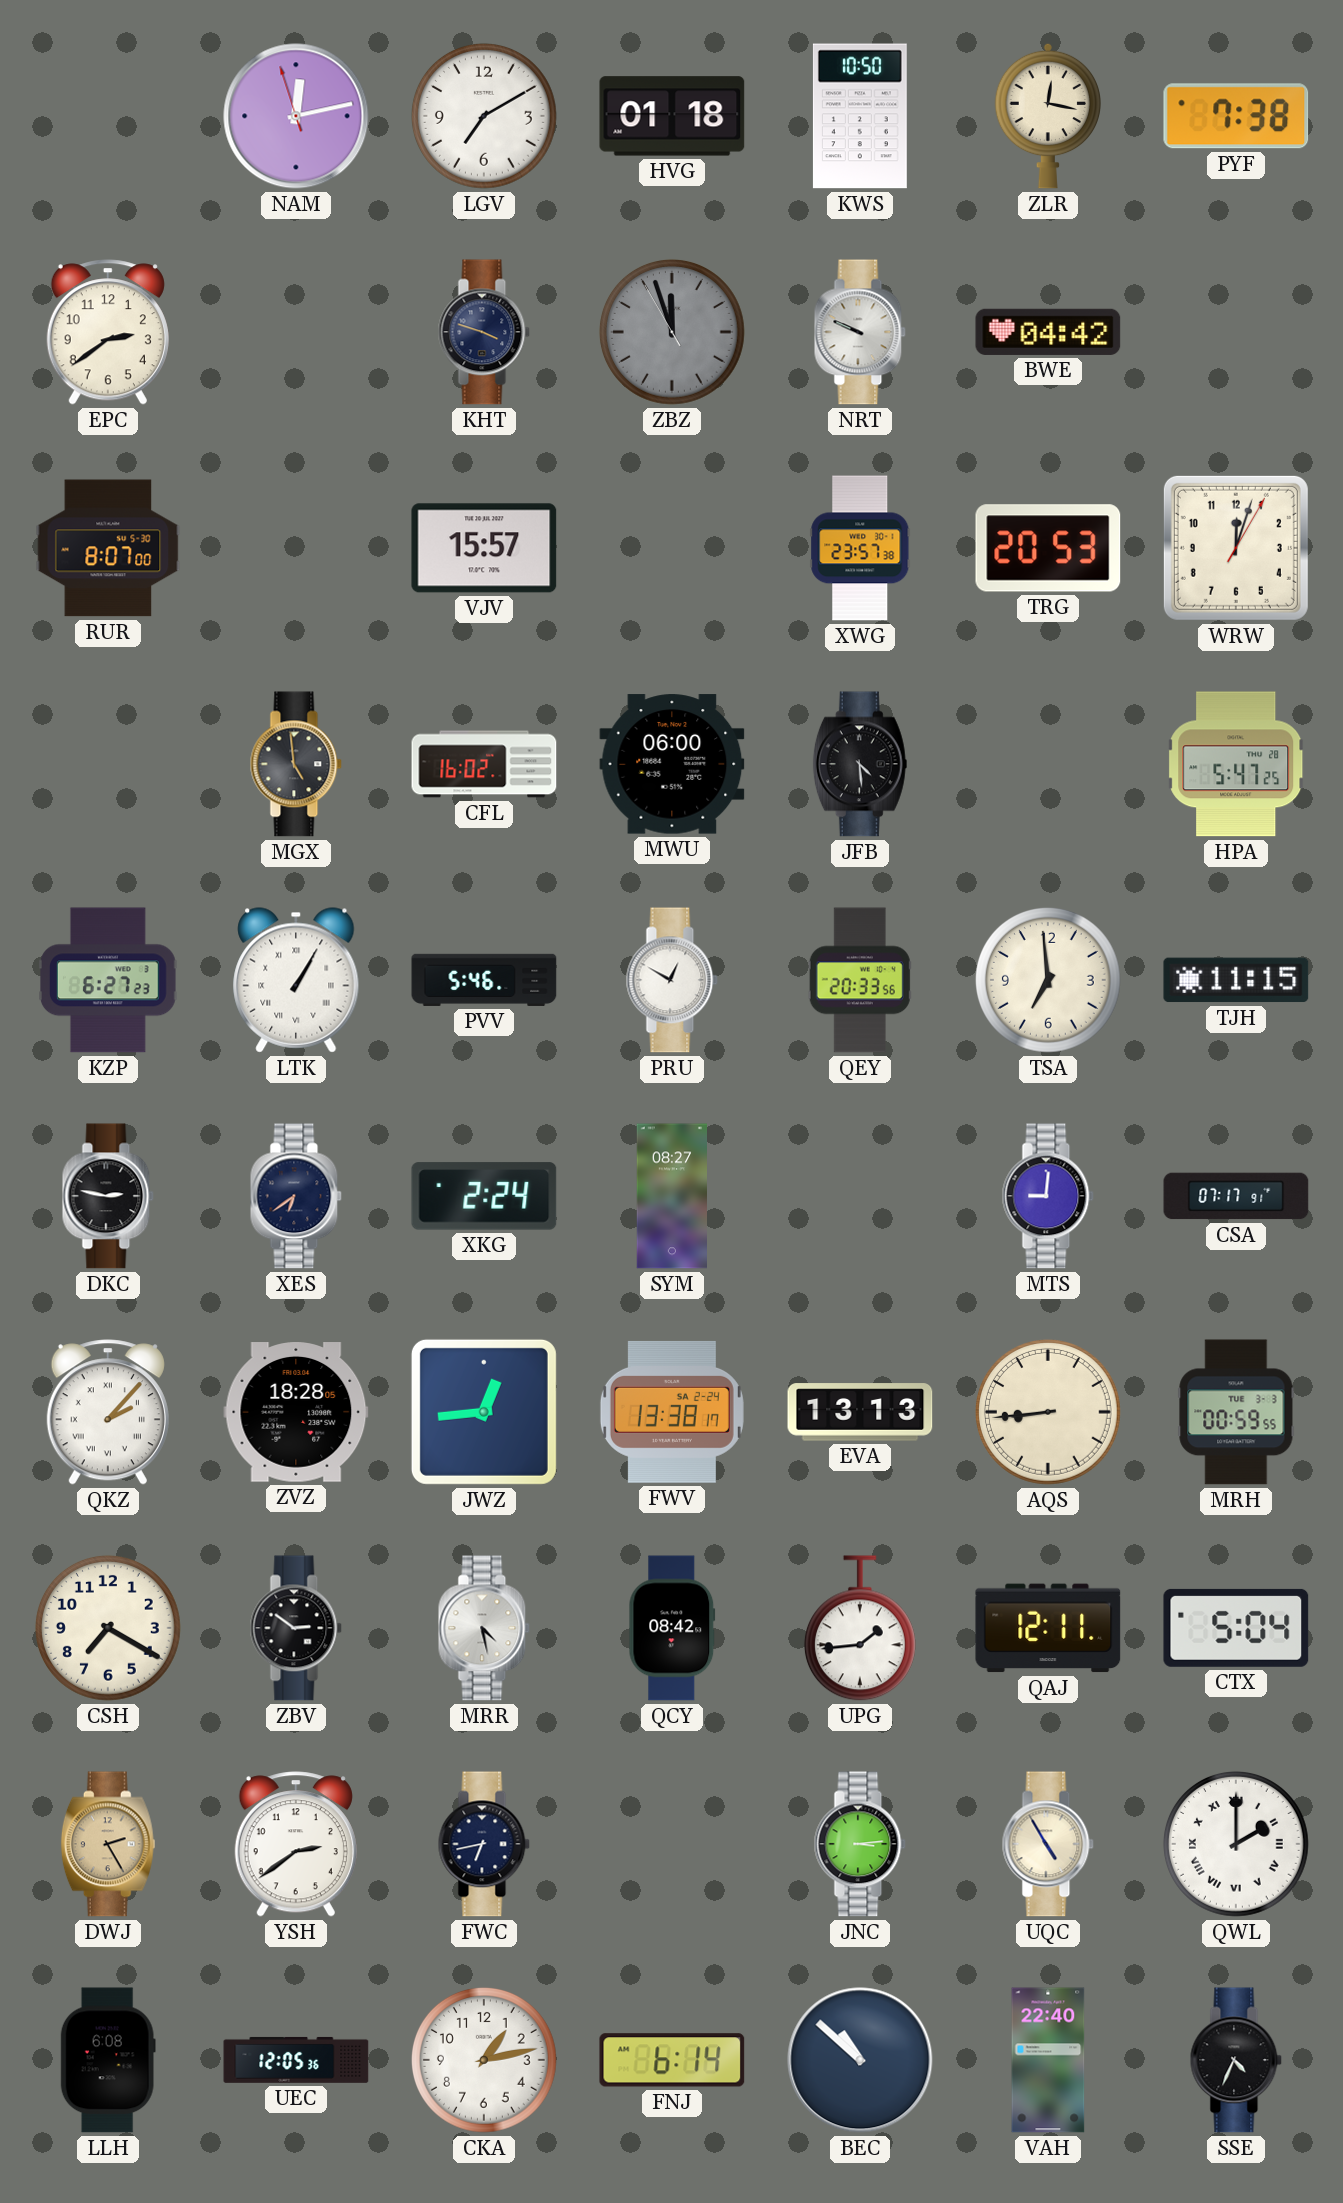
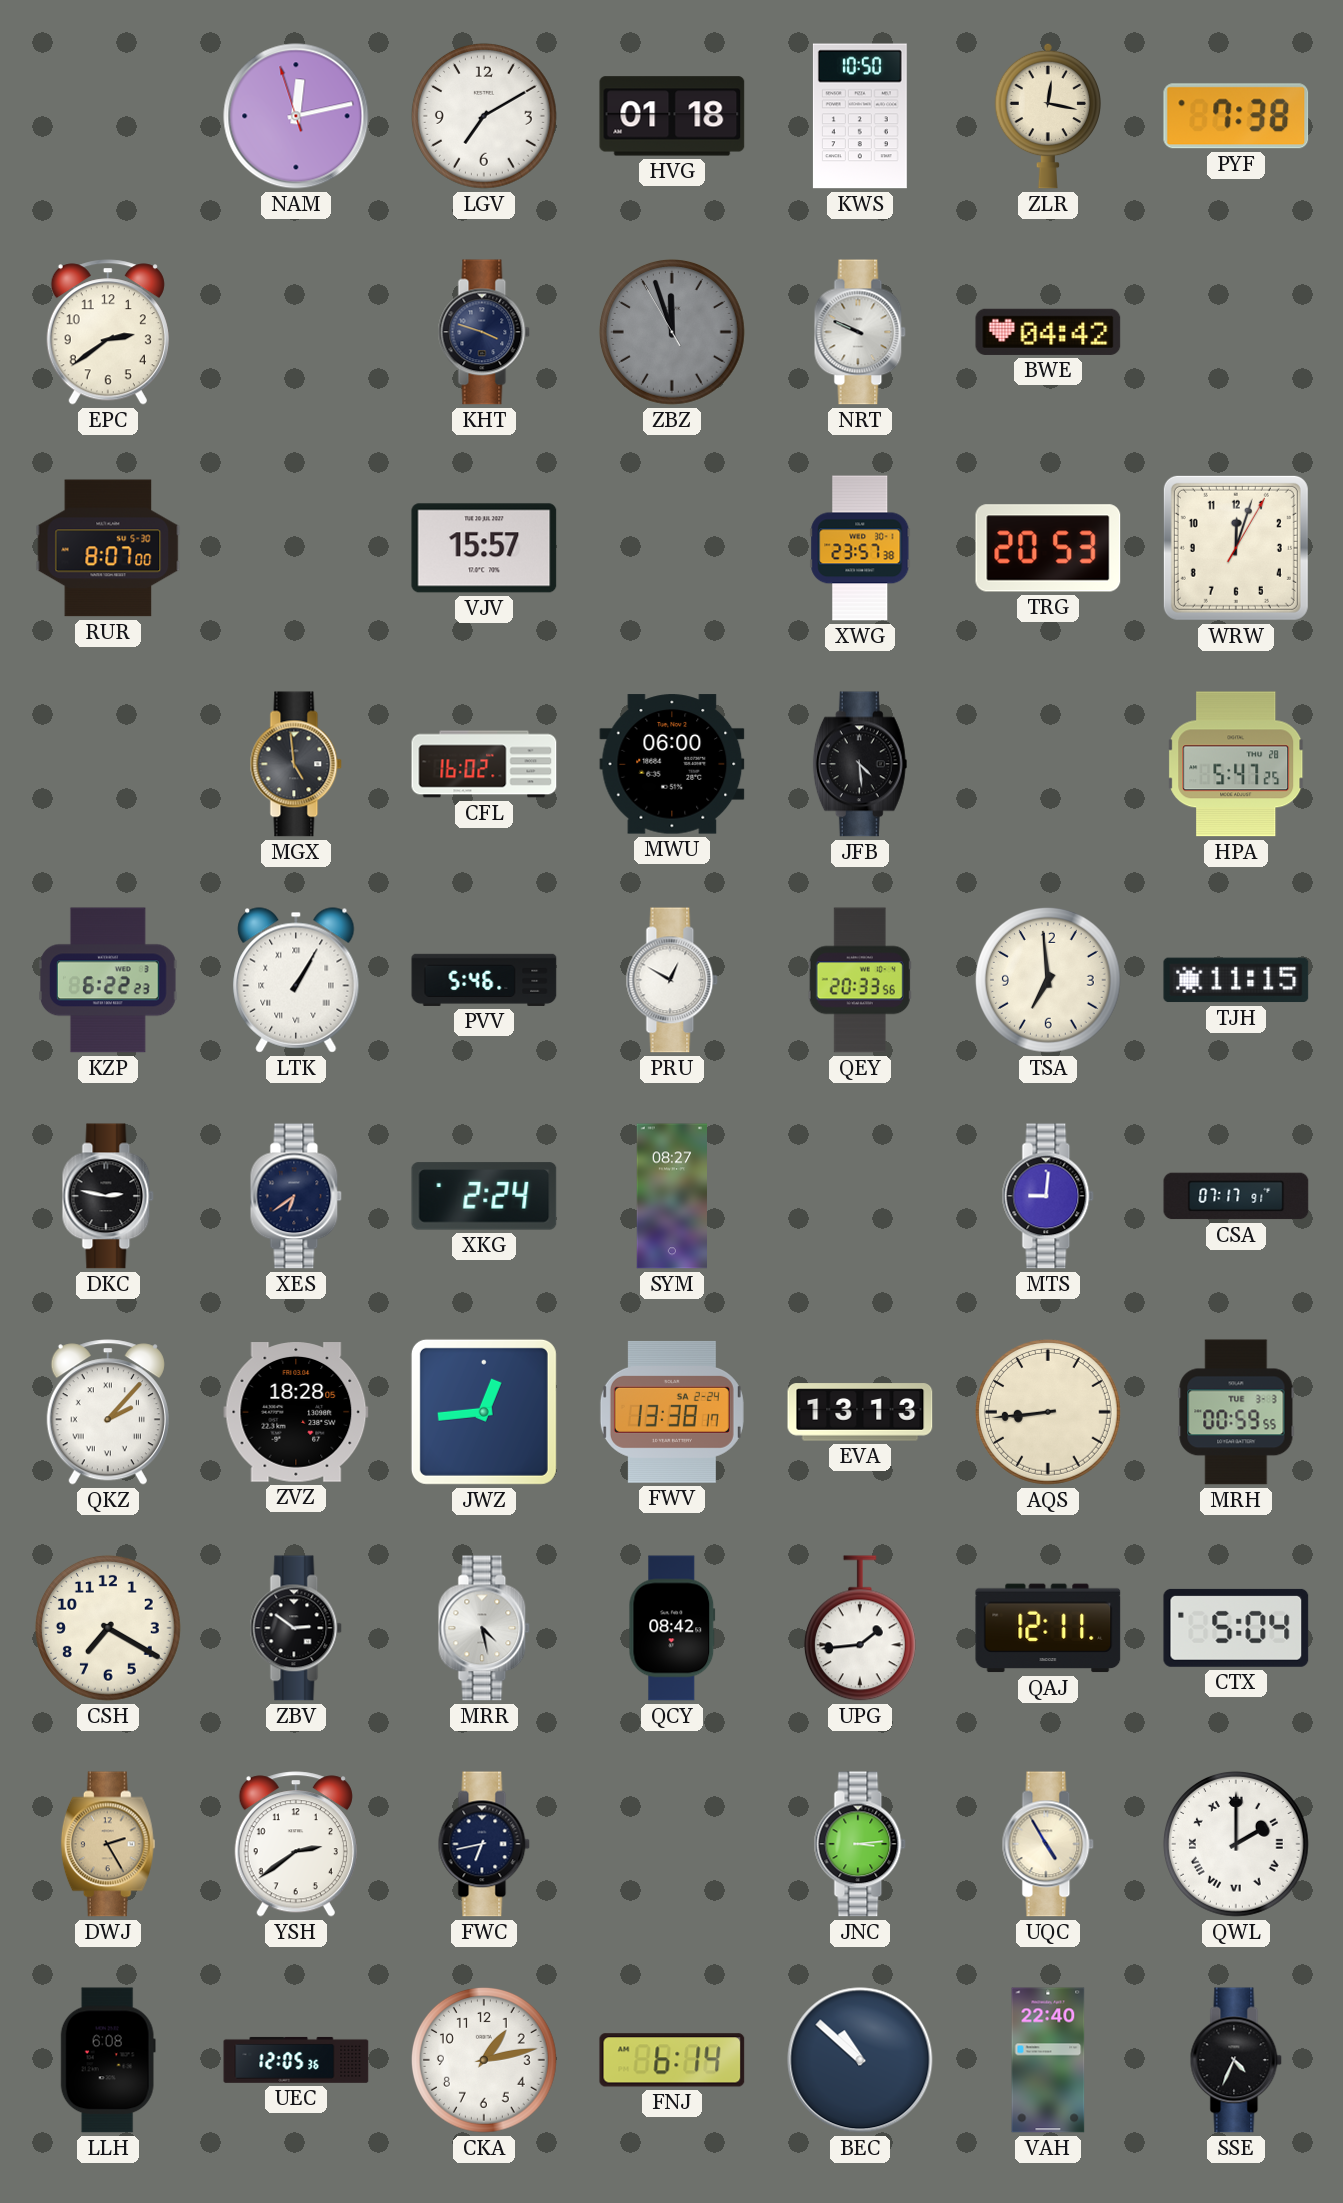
KZP: 6:27 -> 6:22
